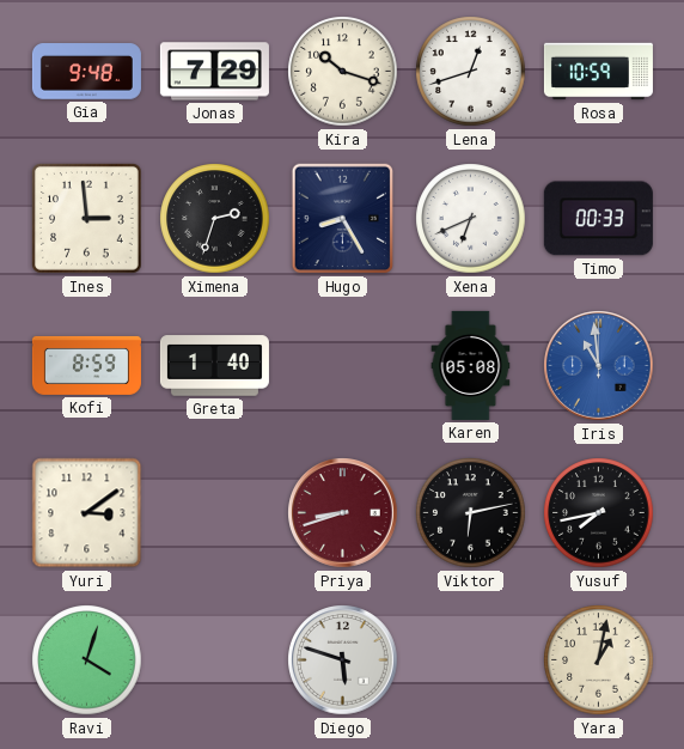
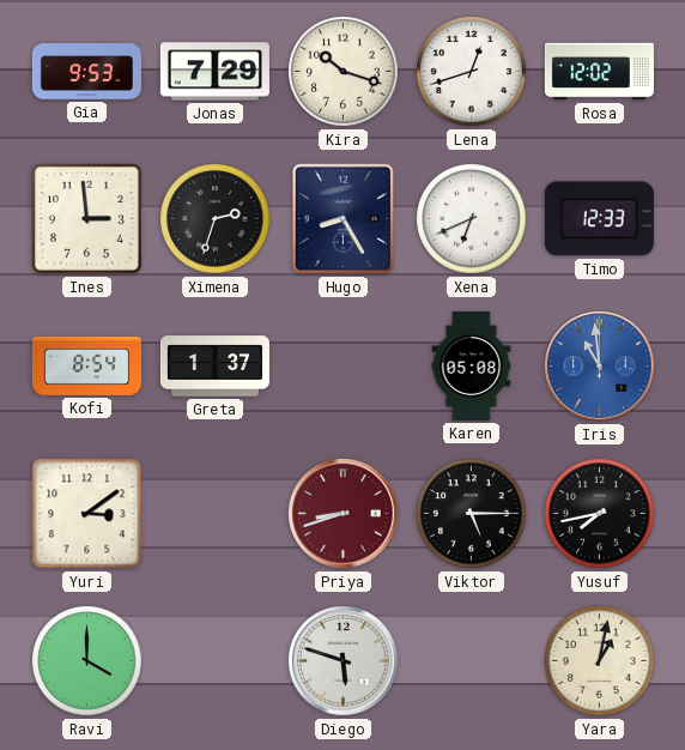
Gia: 9:48 -> 9:53
Rosa: 10:59 -> 12:02
Timo: 00:33 -> 12:33
Kofi: 8:59 -> 8:54
Greta: 1:40 -> 1:37
Viktor: 6:13 -> 5:15
Ravi: 4:03 -> 4:00
